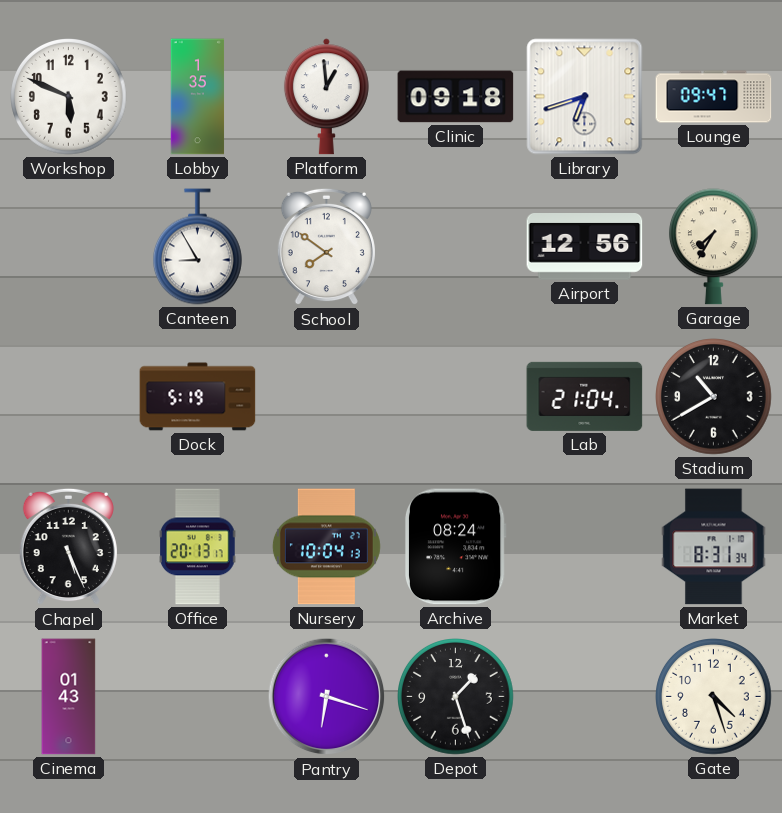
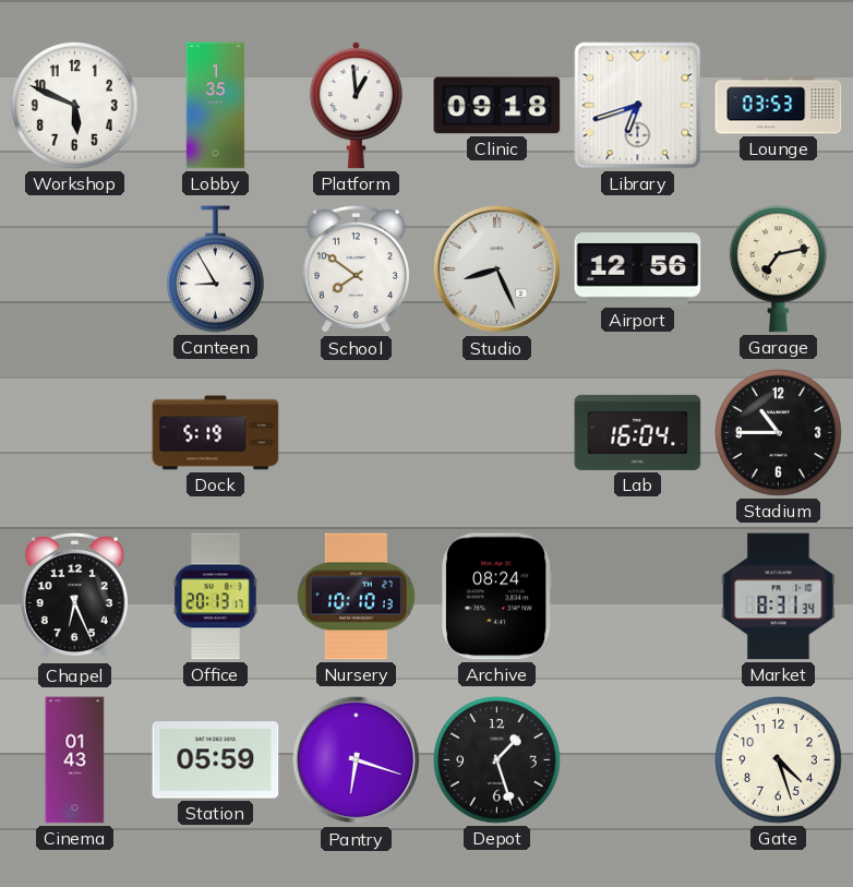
Lounge: 09:47 -> 03:53
Studio: none -> 8:26
Garage: 7:35 -> 7:13
Lab: 21:04 -> 16:04
Stadium: 10:40 -> 10:45
Chapel: 5:26 -> 6:26
Nursery: 10:04 -> 10:10
Station: none -> 05:59
